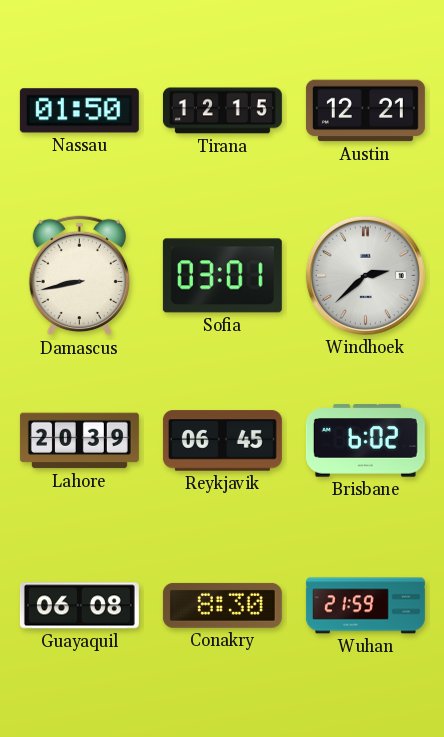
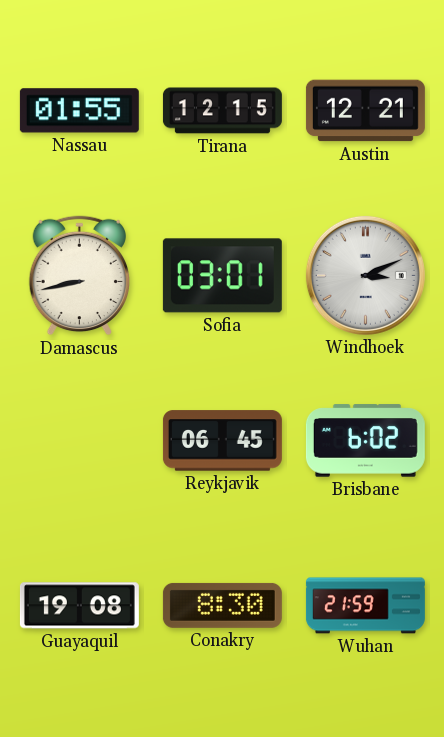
Nassau: 01:50 -> 01:55
Windhoek: 2:38 -> 3:11
Lahore: 20:39 -> none
Guayaquil: 06:08 -> 19:08
